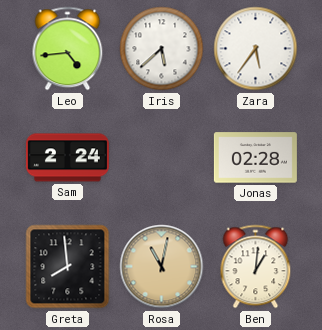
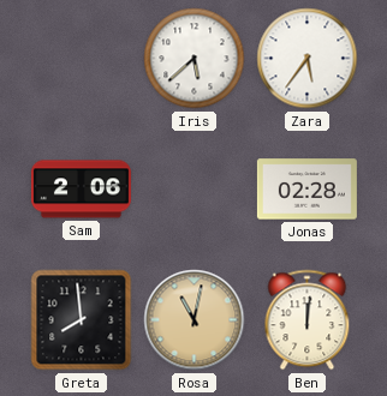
Leo: 4:44 -> none
Sam: 2:24 -> 2:06
Ben: 1:01 -> 12:01
